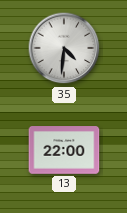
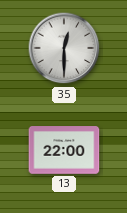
35: 4:31 -> 12:30
